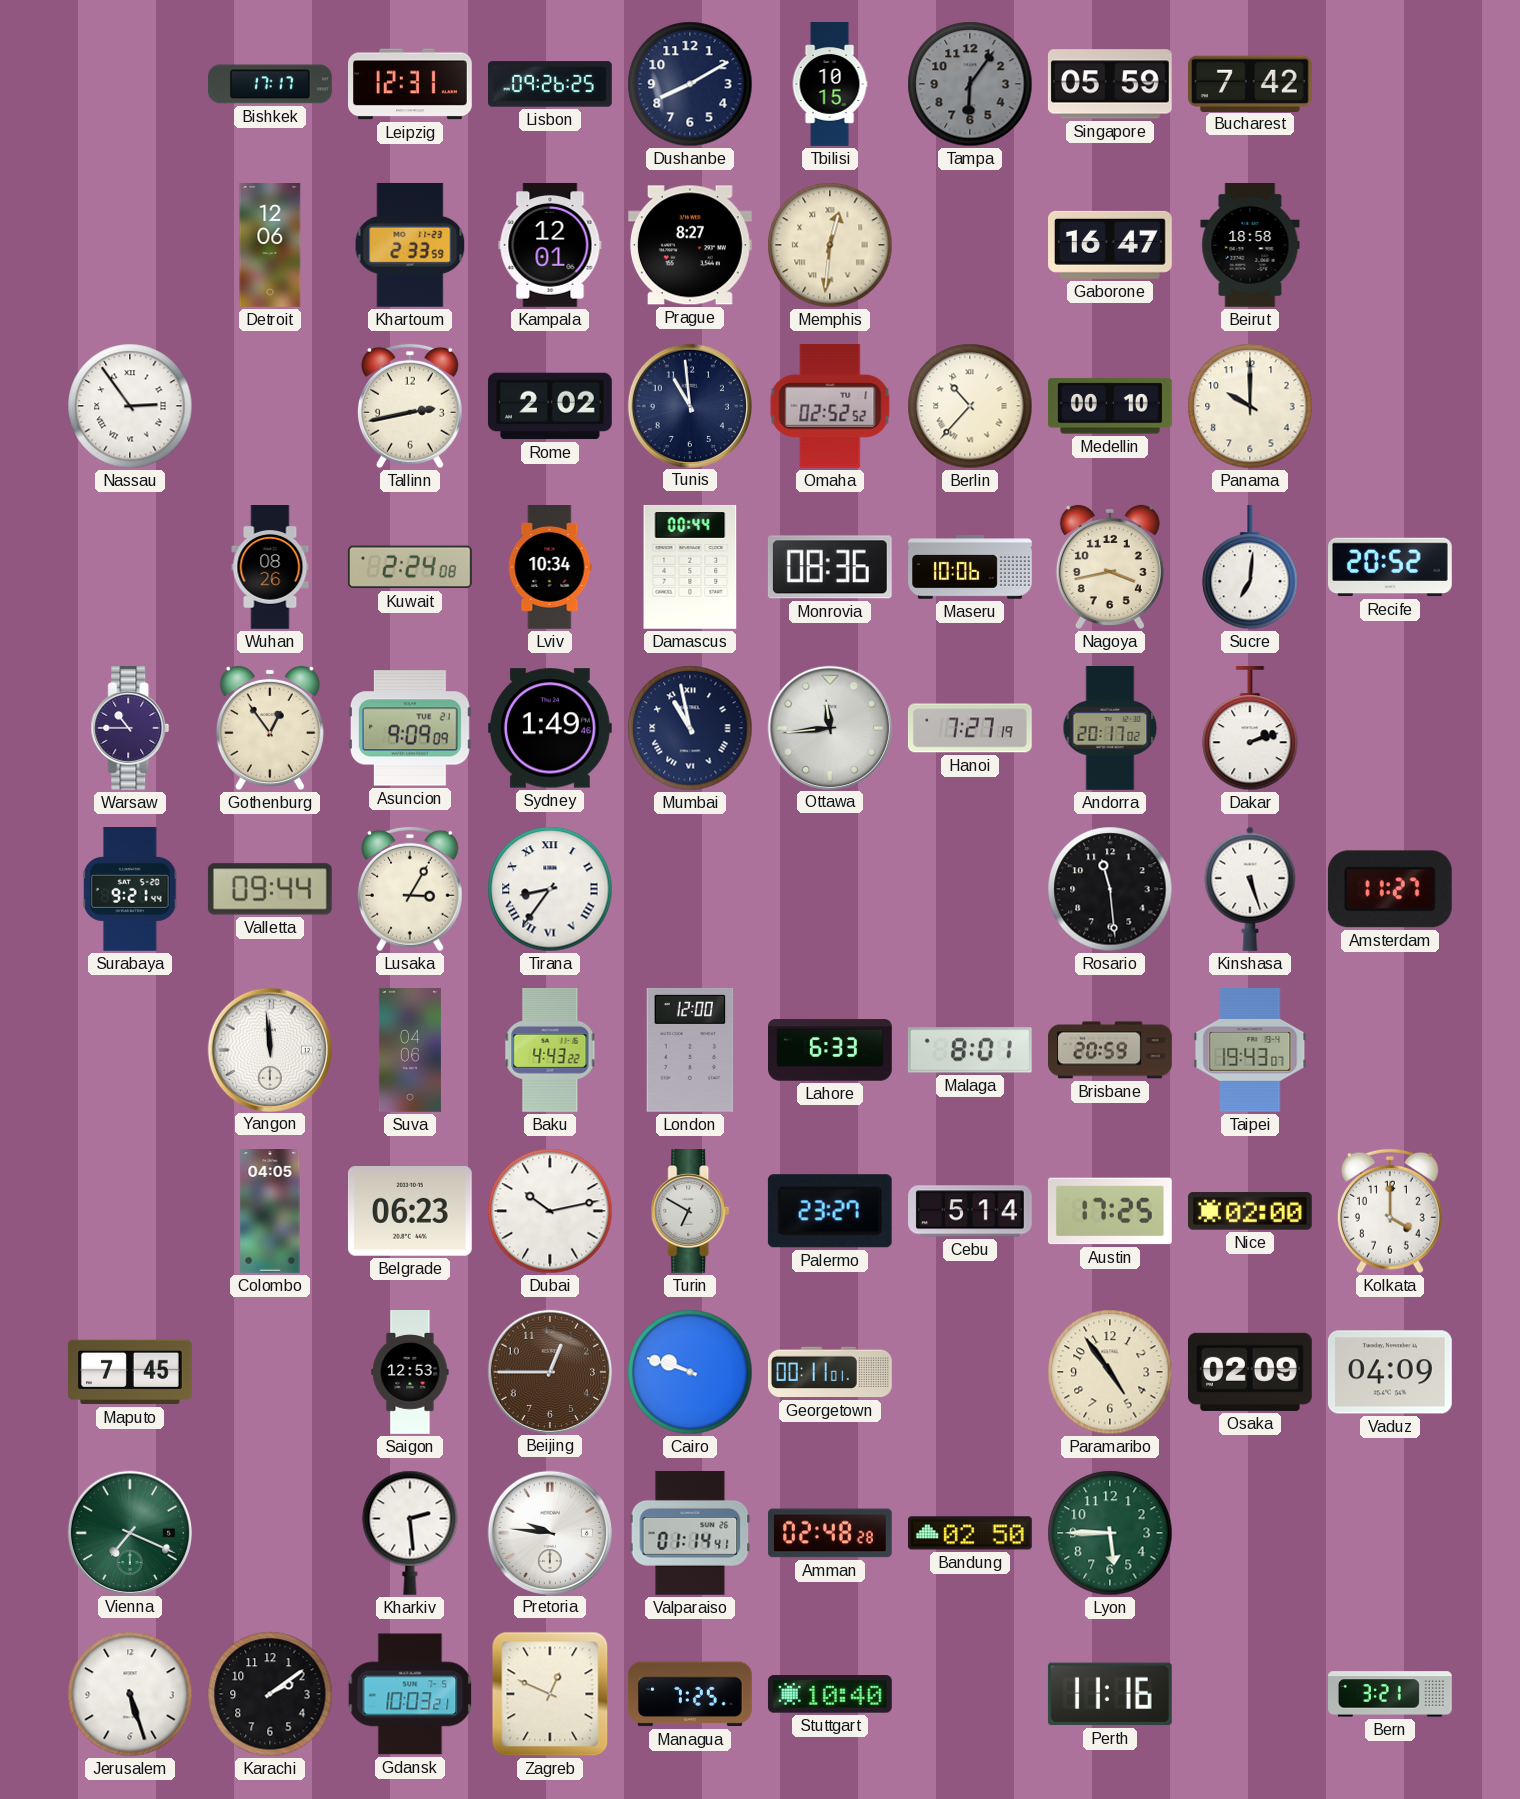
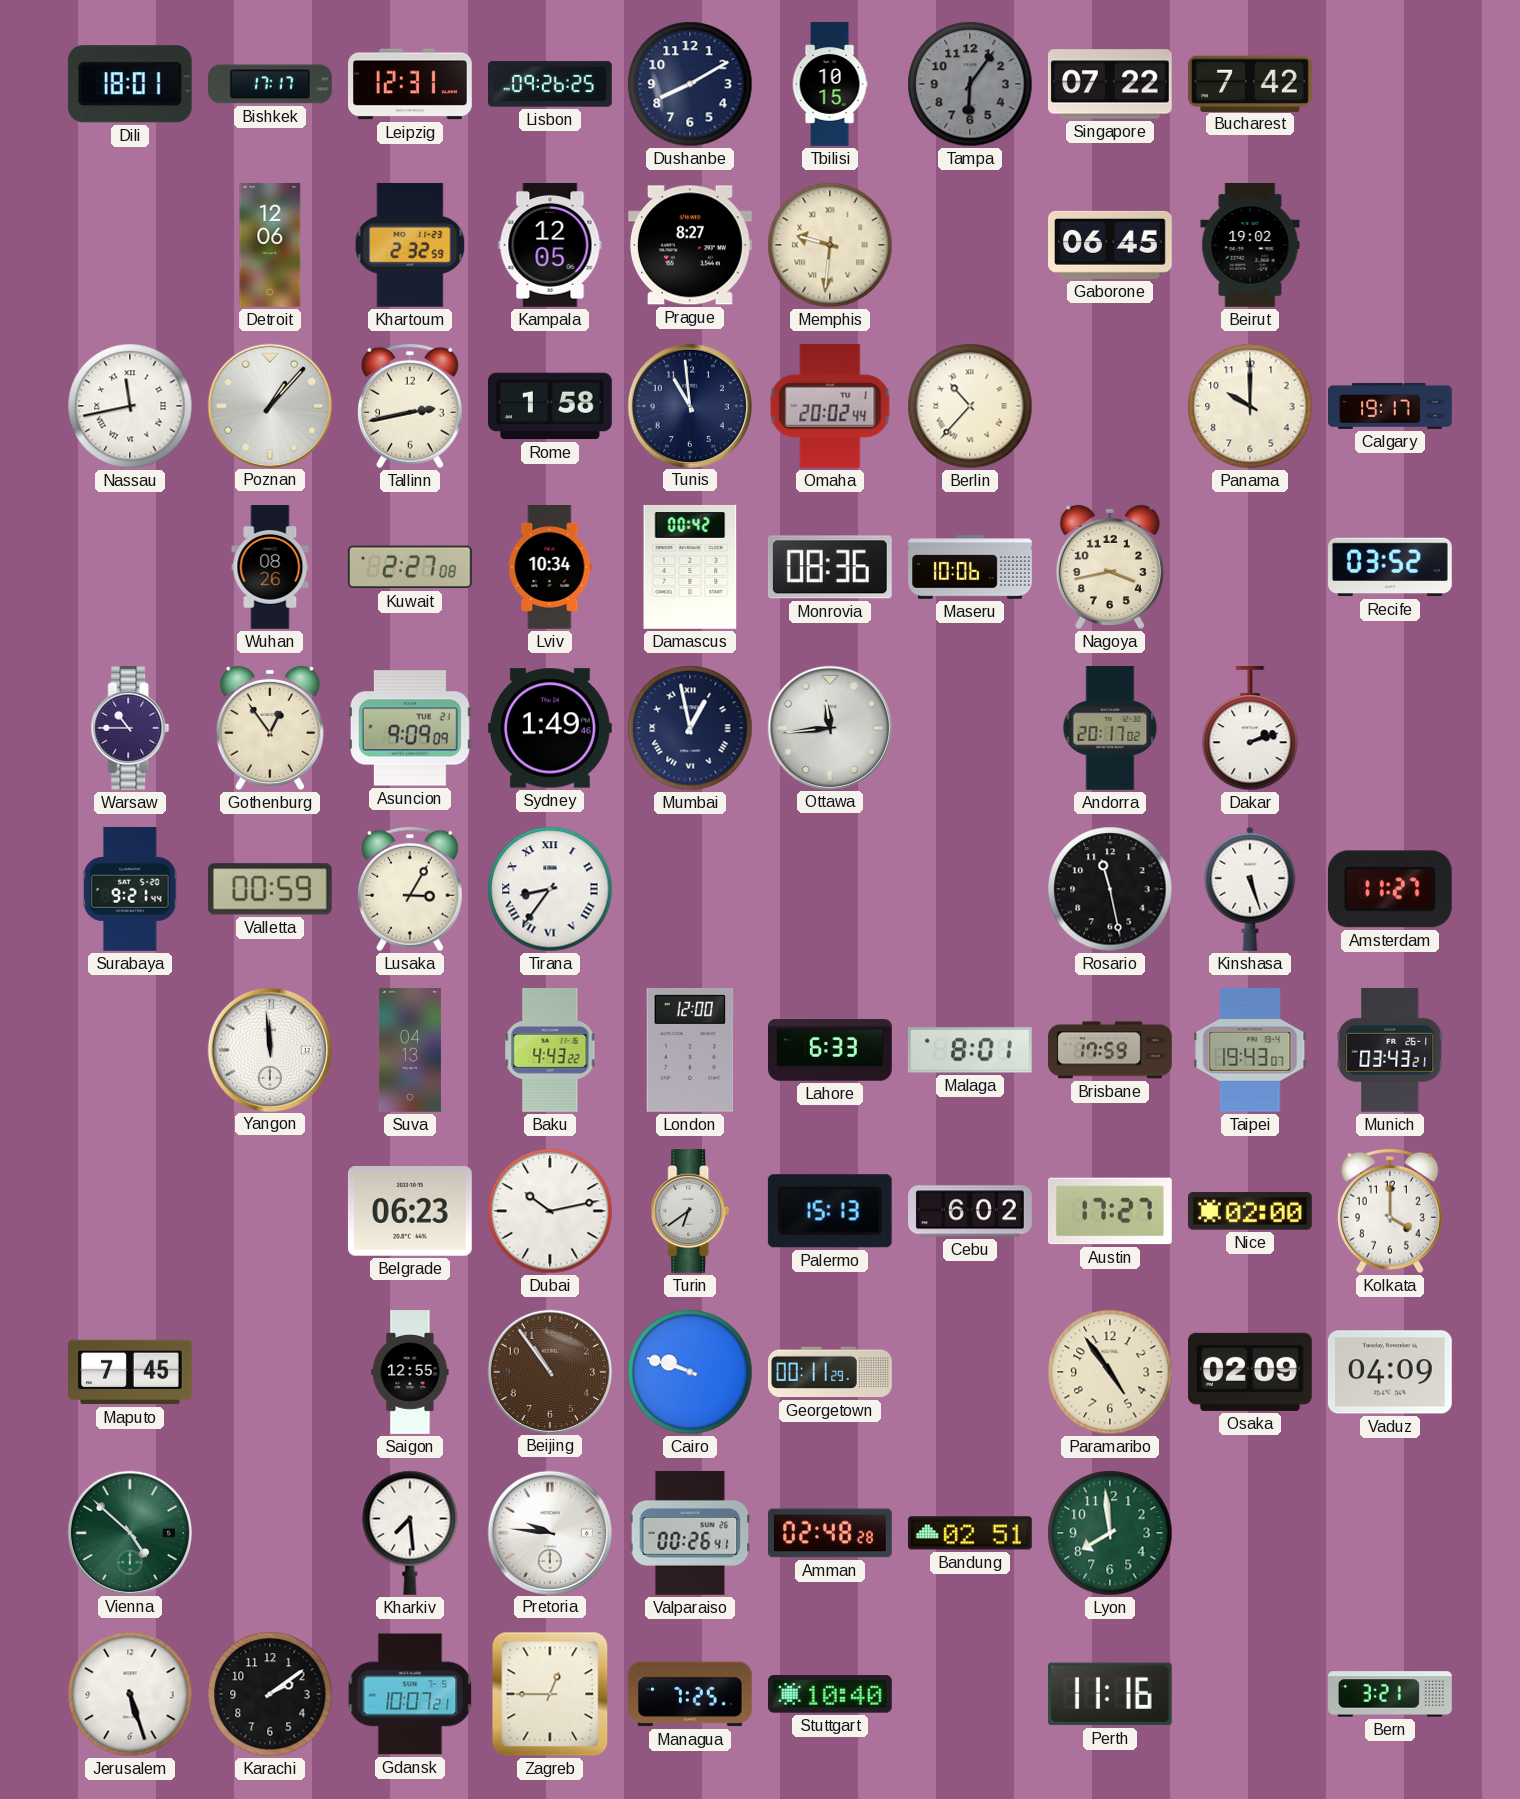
Dili: none -> 18:01
Singapore: 05:59 -> 07:22
Khartoum: 2:33 -> 2:32
Kampala: 12:01 -> 12:05
Memphis: 12:31 -> 9:31
Gaborone: 16:47 -> 06:45
Beirut: 18:58 -> 19:02
Nassau: 2:54 -> 11:43
Poznan: none -> 1:07
Rome: 2:02 -> 1:58
Omaha: 02:52 -> 20:02
Medellin: 00:10 -> none
Calgary: none -> 19:17
Kuwait: 2:24 -> 2:27
Damascus: 00:44 -> 00:42
Sucre: 7:01 -> none
Recife: 20:52 -> 03:52
Mumbai: 10:58 -> 12:58
Hanoi: 7:27 -> none
Valletta: 09:44 -> 00:59
Rosario: 11:29 -> 11:28
Suva: 04:06 -> 04:13
Brisbane: 20:59 -> 17:59
Munich: none -> 03:43
Colombo: 04:05 -> none
Turin: 6:50 -> 6:39
Palermo: 23:27 -> 15:13
Cebu: 5:14 -> 6:02
Austin: 17:25 -> 17:27
Saigon: 12:53 -> 12:55
Beijing: 12:45 -> 10:54
Georgetown: 00:11:01 -> 00:11:29
Vienna: 7:19 -> 4:52
Kharkiv: 2:29 -> 7:29
Valparaiso: 01:14 -> 00:26
Bandung: 02:50 -> 02:51
Lyon: 5:45 -> 7:59
Gdansk: 10:03 -> 10:07
Zagreb: 12:49 -> 12:45
